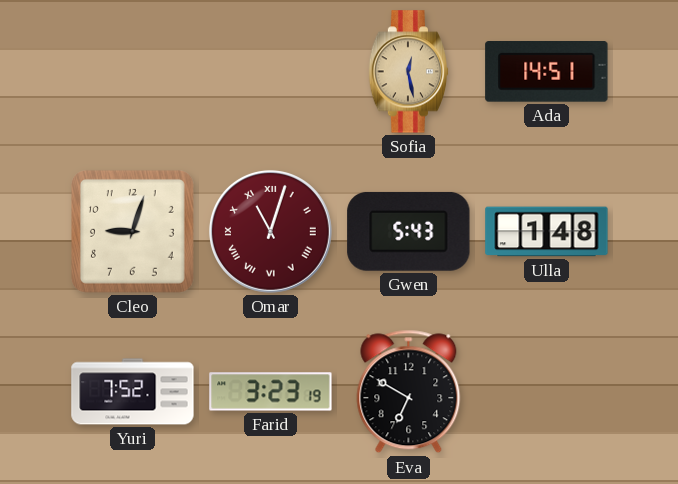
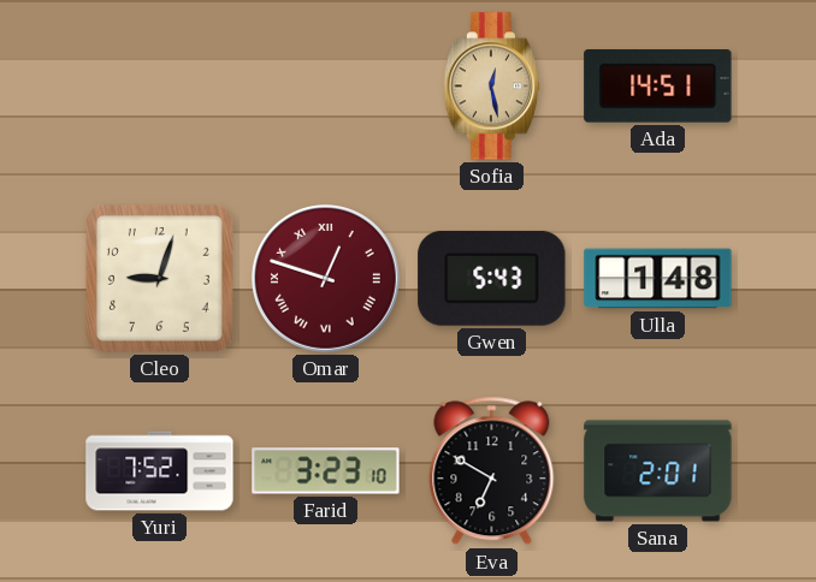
Omar: 11:03 -> 12:48
Farid: 3:23:19 -> 3:23:10
Sana: none -> 2:01
